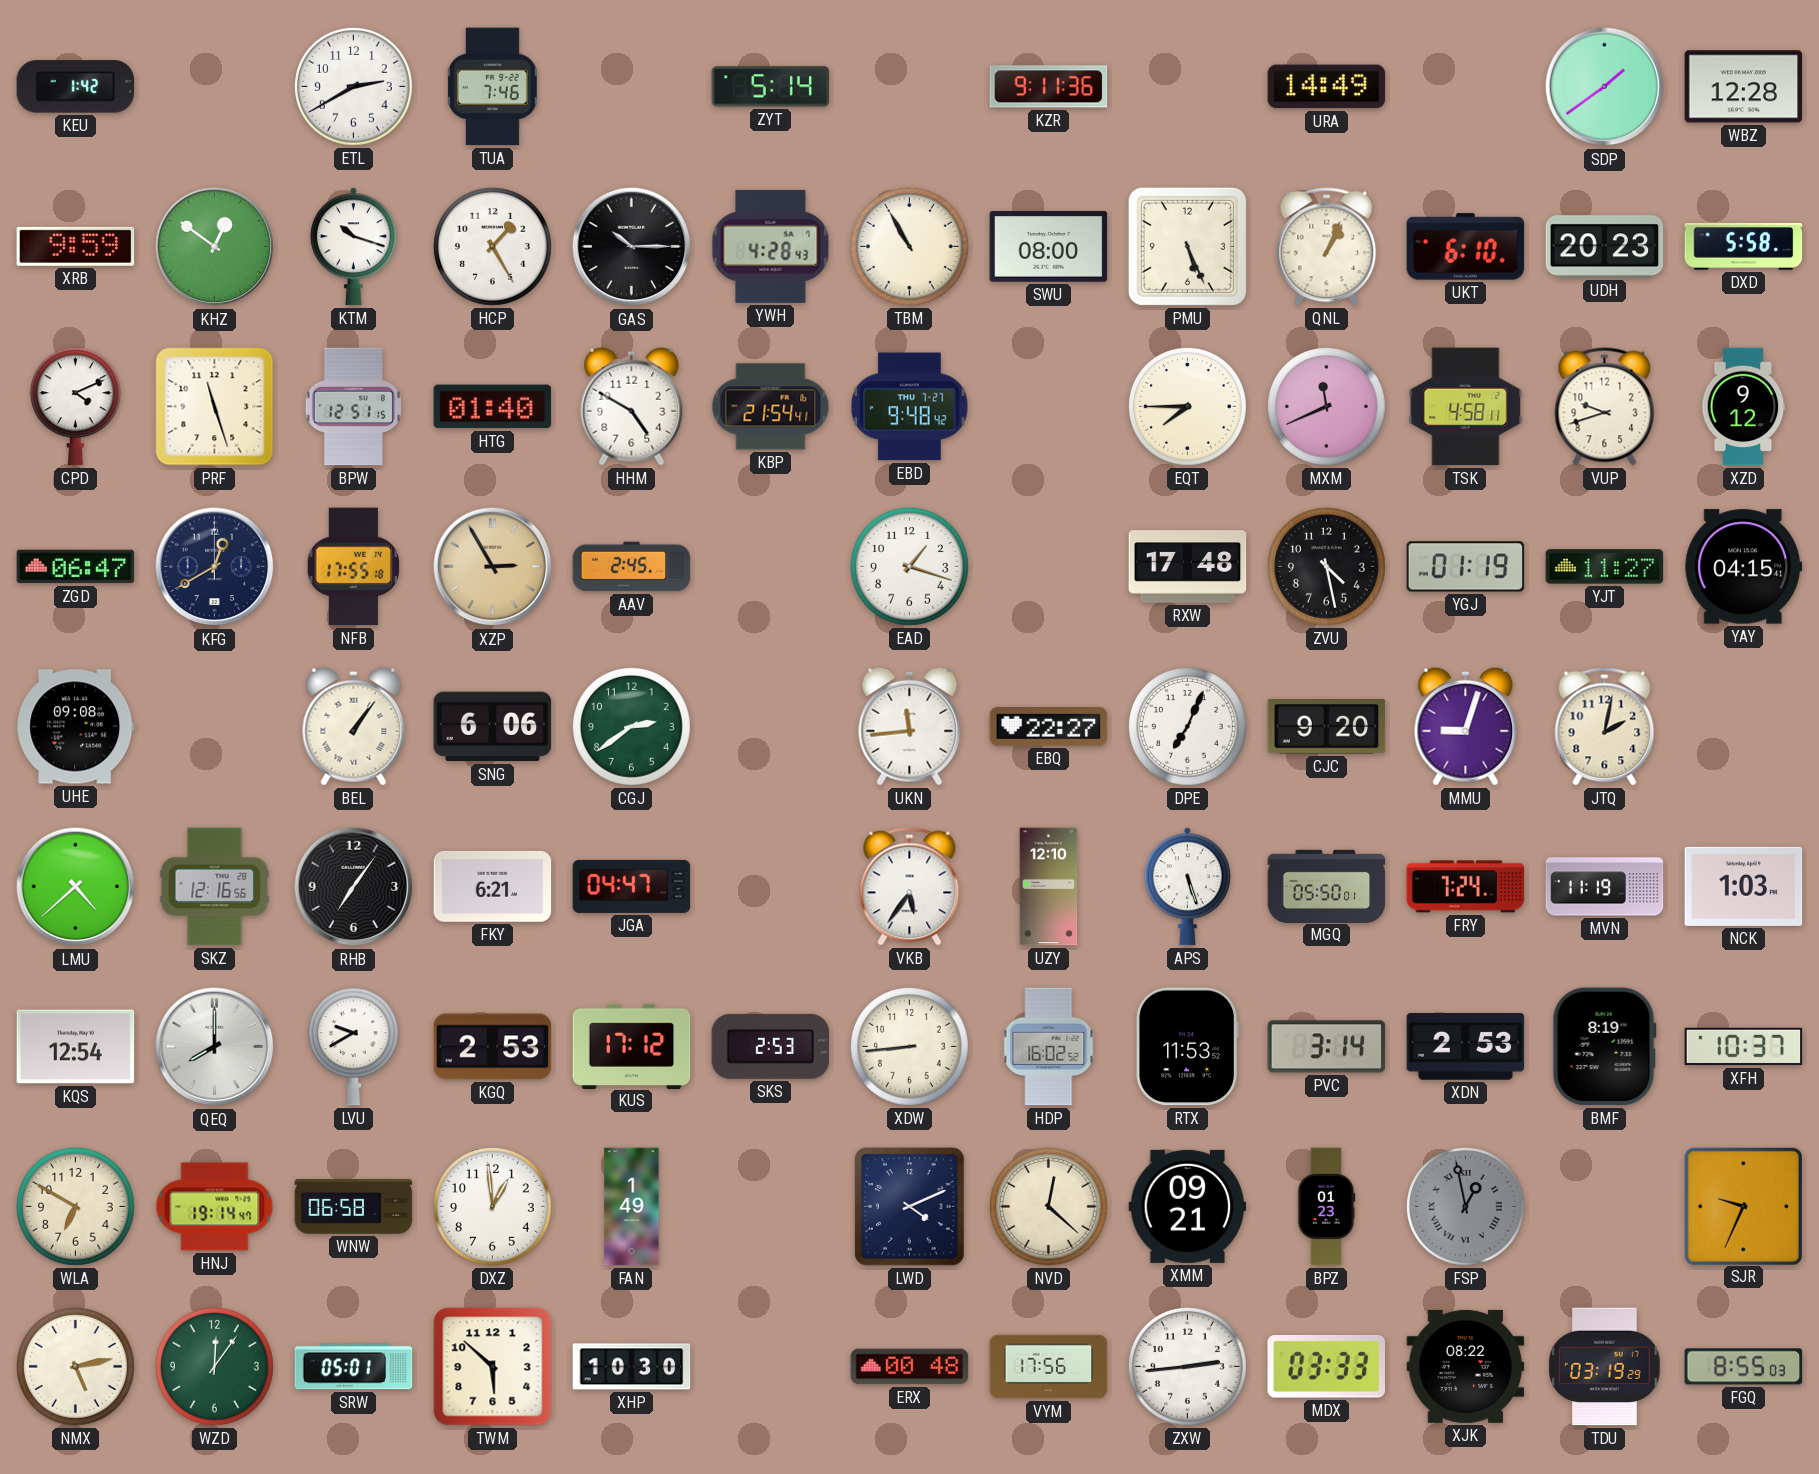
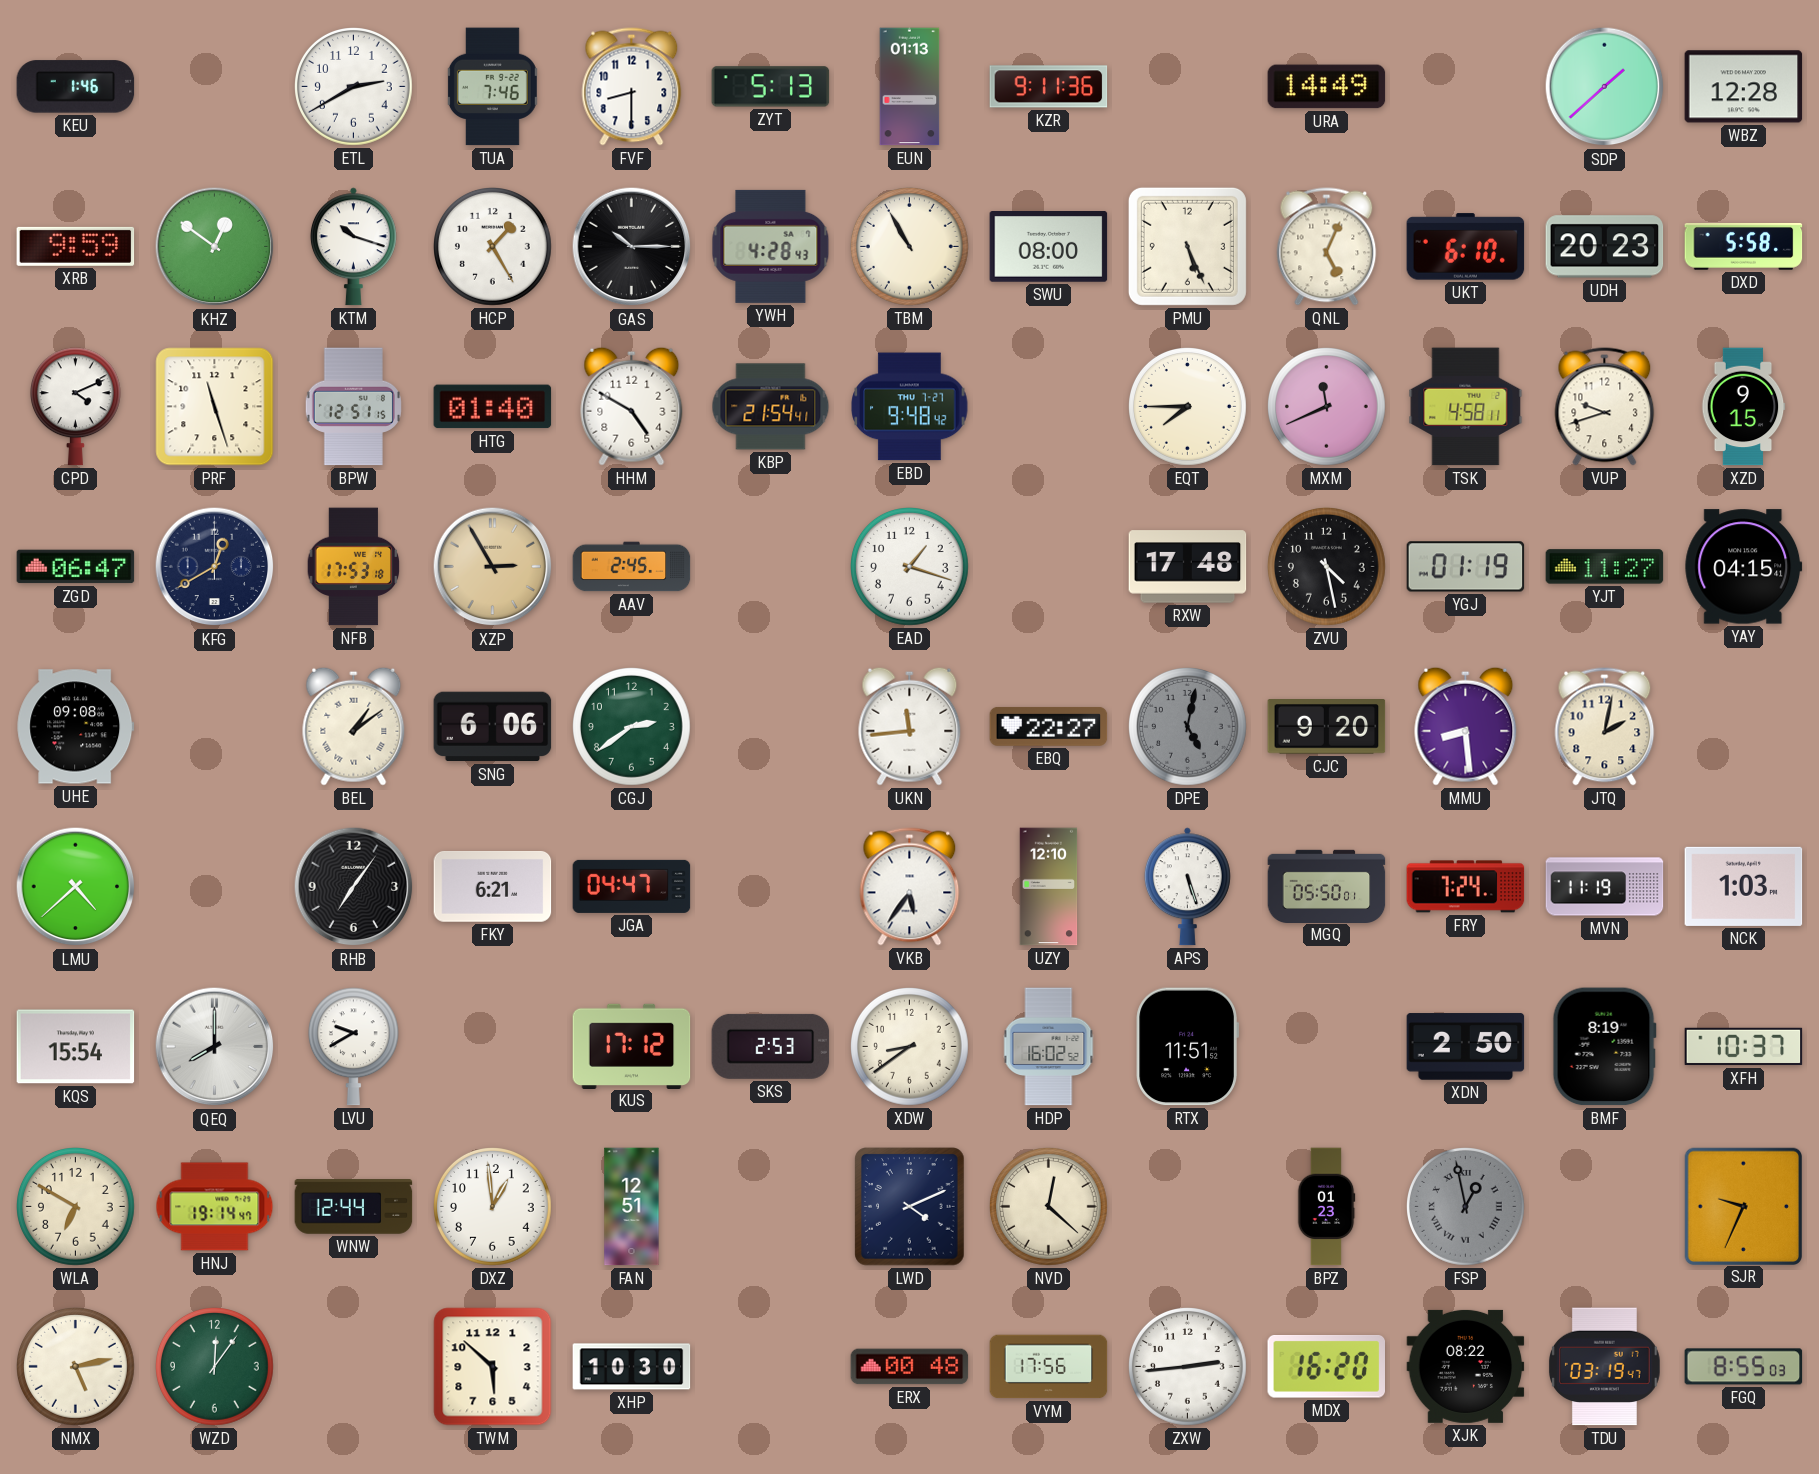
KEU: 1:42 -> 1:46
FVF: none -> 8:30
ZYT: 5:14 -> 5:13
EUN: none -> 01:13
SDP: 1:39 -> 1:38
QNL: 1:04 -> 5:04
XZD: 9:12 -> 9:15
NFB: 17:55 -> 17:53
BEL: 1:06 -> 1:09
DPE: 7:04 -> 5:02
DPE dial: white -> grey
MMU: 9:03 -> 8:29
SKZ: 12:16 -> none
KQS: 12:54 -> 15:54
KGQ: 2:53 -> none
XDW: 8:44 -> 8:39
RTX: 11:53 -> 11:51
PVC: 3:14 -> none
XDN: 2:53 -> 2:50
WNW: 06:58 -> 12:44
FAN: 1:49 -> 12:51
XMM: 09:21 -> none
SRW: 05:01 -> none
MDX: 03:33 -> 16:20
TDU: 03:19:29 -> 03:19:47
